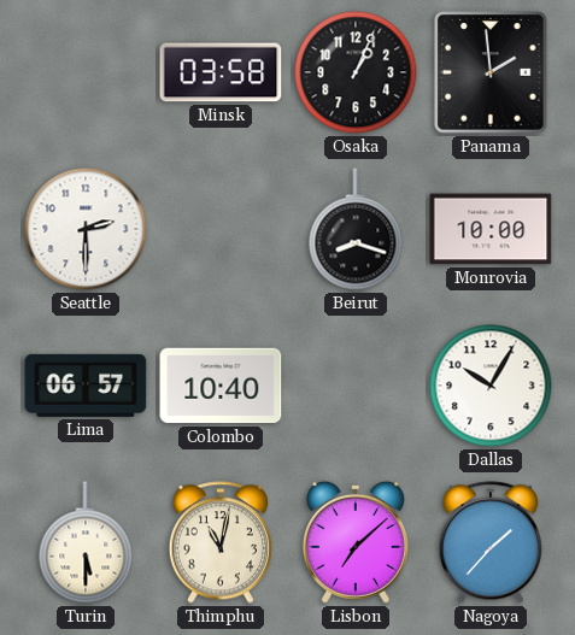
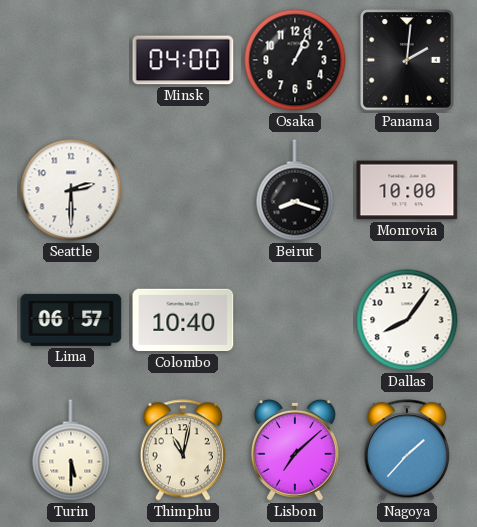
Minsk: 03:58 -> 04:00
Panama: 1:59 -> 2:01
Dallas: 10:05 -> 8:06
